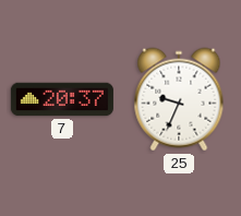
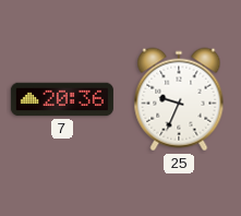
7: 20:37 -> 20:36
